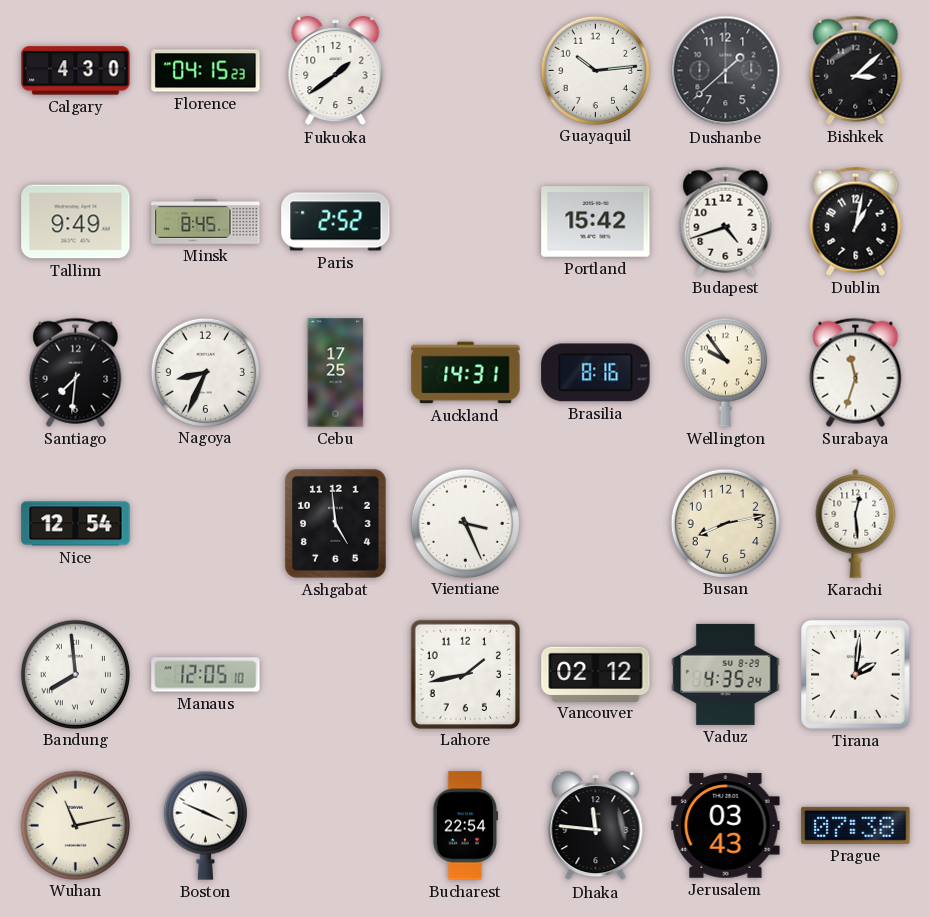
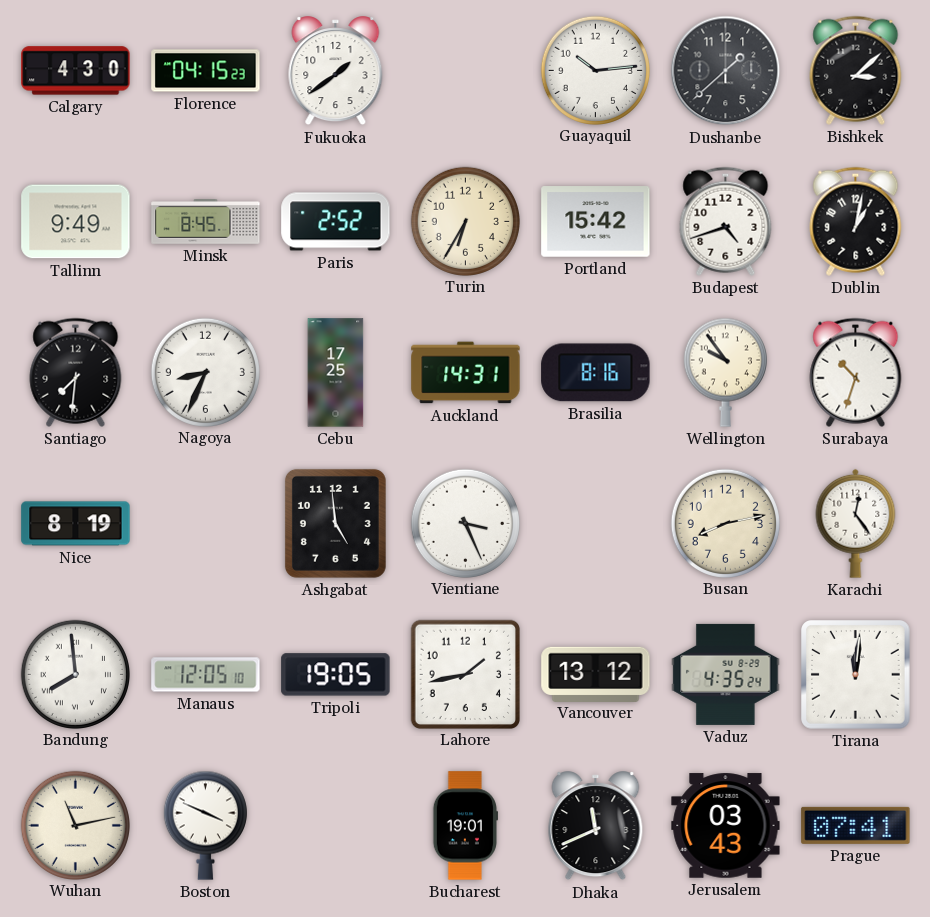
Turin: none -> 6:35
Surabaya: 11:33 -> 10:33
Nice: 12:54 -> 8:19
Karachi: 12:29 -> 12:24
Tripoli: none -> 19:05
Vancouver: 02:12 -> 13:12
Tirana: 2:01 -> 12:01
Bucharest: 22:54 -> 19:01
Dhaka: 11:46 -> 11:41
Prague: 07:38 -> 07:41
